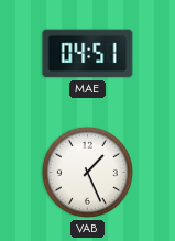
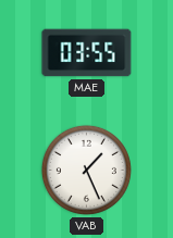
MAE: 04:51 -> 03:55
